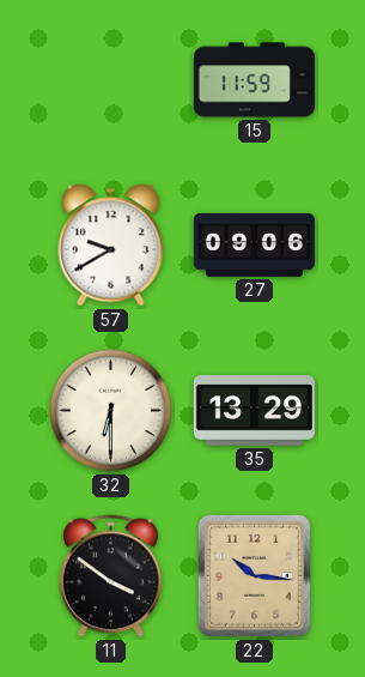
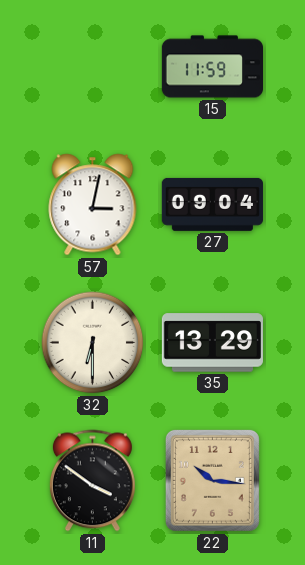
57: 9:40 -> 3:02
27: 09:06 -> 09:04
